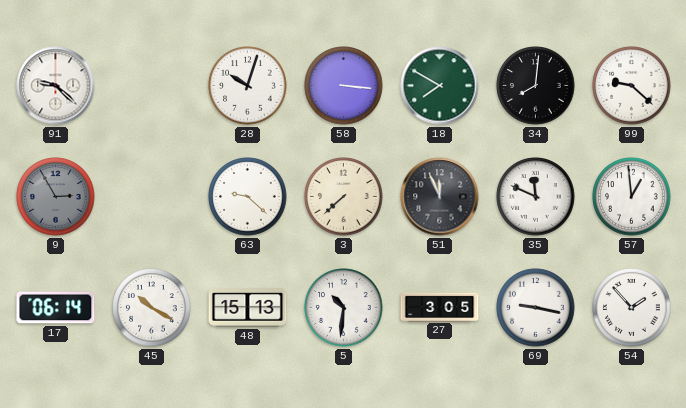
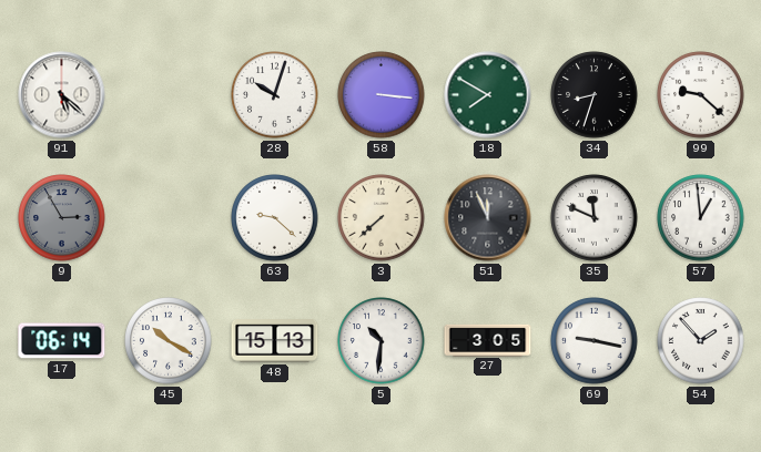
91: 9:22 -> 5:22
34: 8:01 -> 8:33
